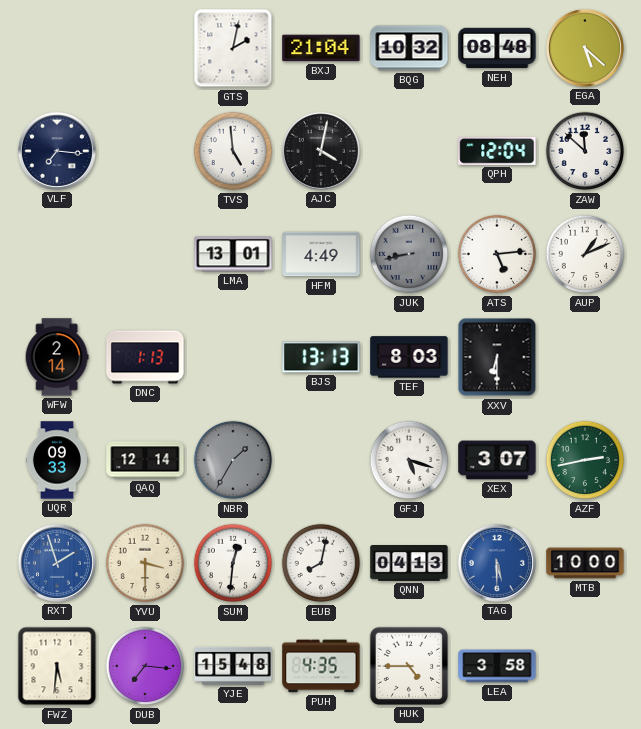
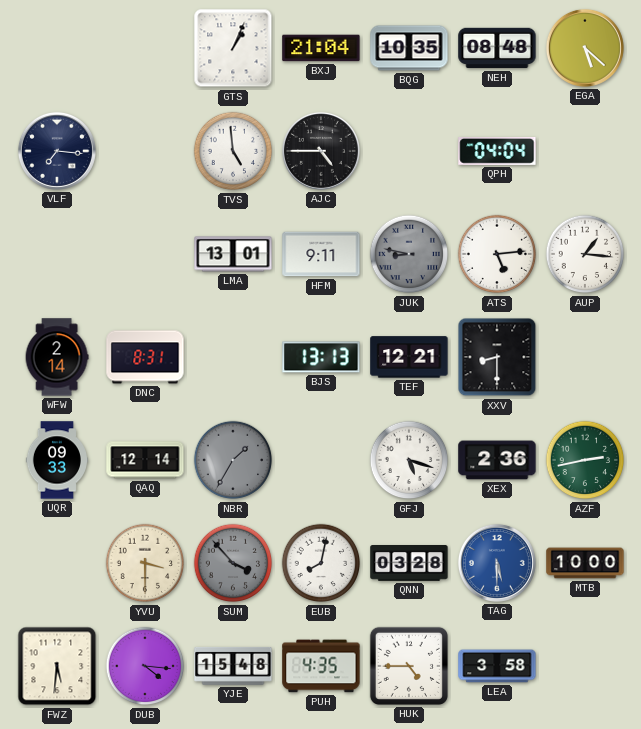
GTS: 2:02 -> 1:04
BQG: 10:32 -> 10:35
AJC: 4:02 -> 4:45
QPH: 12:04 -> 04:04
ZAW: 11:52 -> none
HFM: 4:49 -> 9:11
JUK: 8:43 -> 8:47
AUP: 1:11 -> 1:16
DNC: 1:13 -> 8:31
TEF: 8:03 -> 12:21
XXV: 6:30 -> 8:30
XEX: 3:07 -> 2:36
RXT: 1:57 -> none
SUM: 12:31 -> 3:53
SUM dial: white -> grey
QNN: 04:13 -> 03:28
DUB: 7:16 -> 4:16
